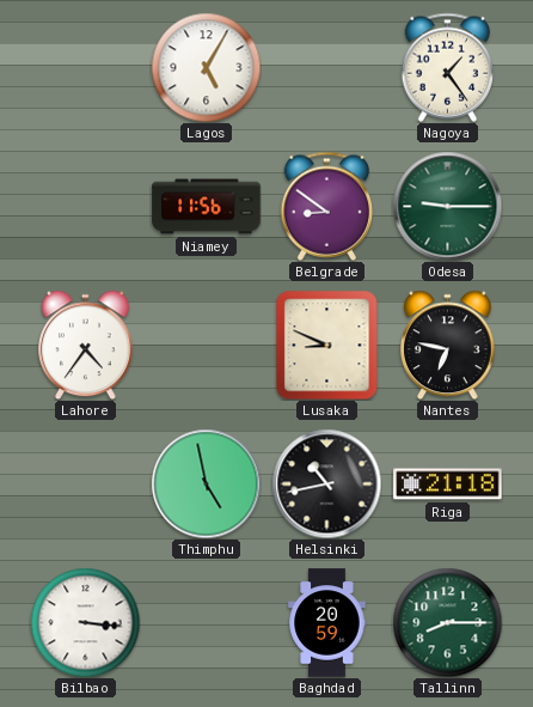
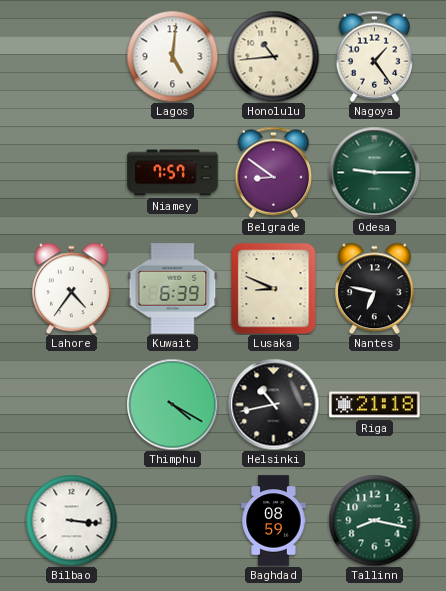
Lagos: 5:05 -> 5:01
Honolulu: none -> 10:44
Niamey: 11:56 -> 7:57
Kuwait: none -> 6:39
Thimphu: 4:58 -> 4:20
Baghdad: 20:59 -> 08:59
Tallinn: 8:15 -> 8:17
